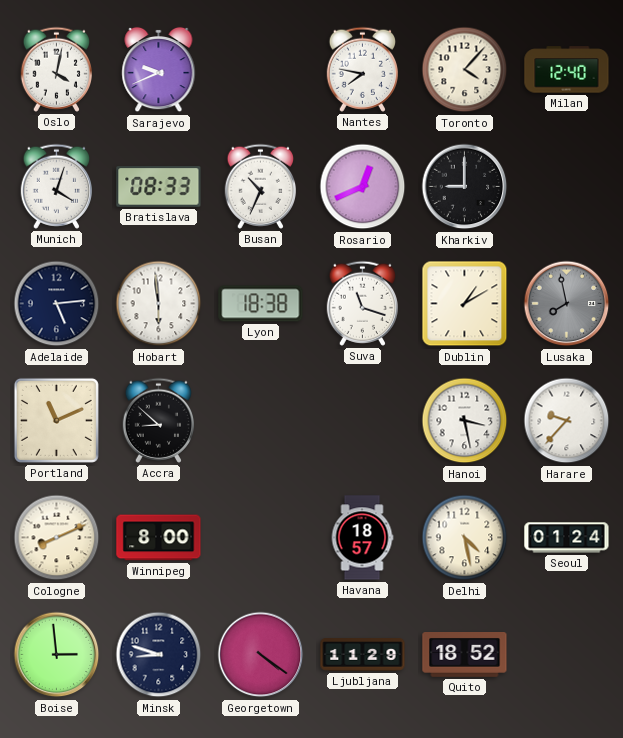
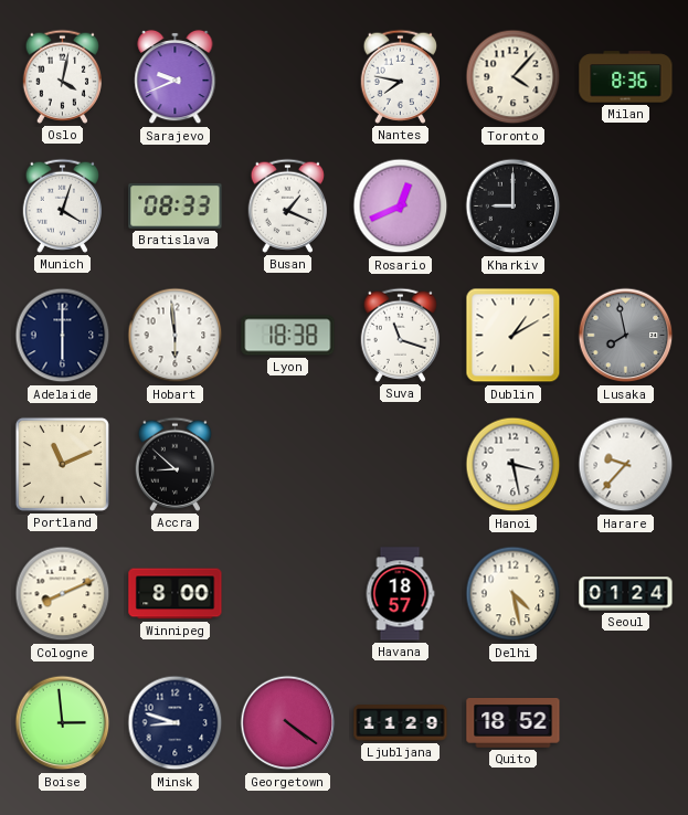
Milan: 12:40 -> 8:36
Busan: 10:34 -> 1:19
Adelaide: 5:14 -> 6:00
